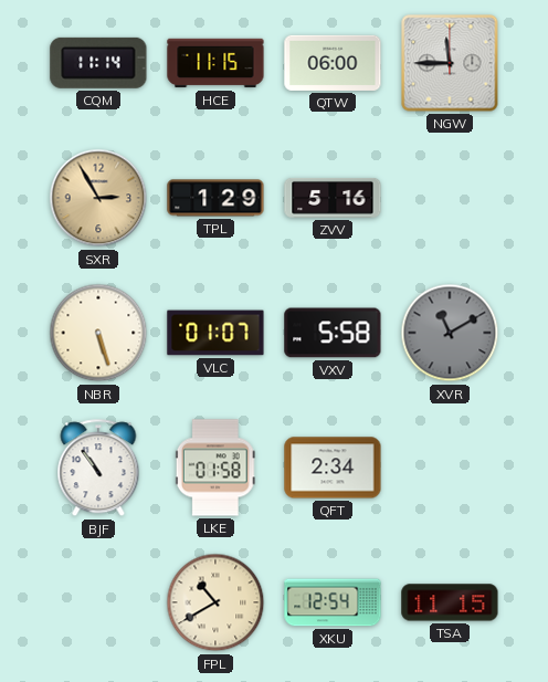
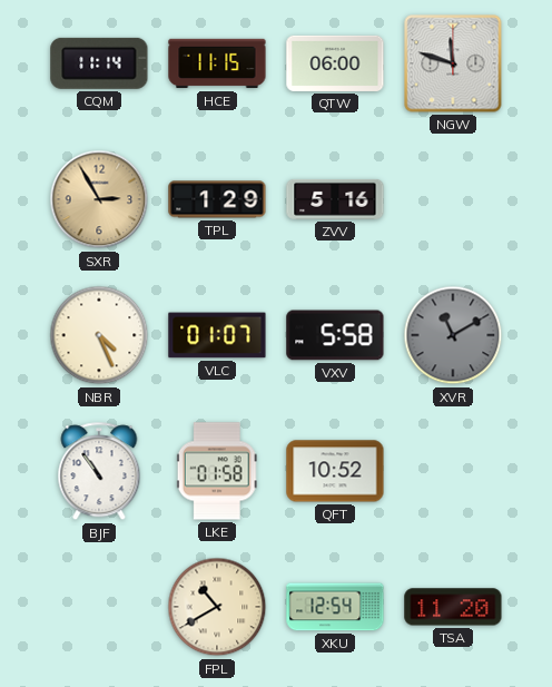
NGW: 11:45 -> 11:48
NBR: 5:27 -> 4:26
QFT: 2:34 -> 10:52
TSA: 11:15 -> 11:20
